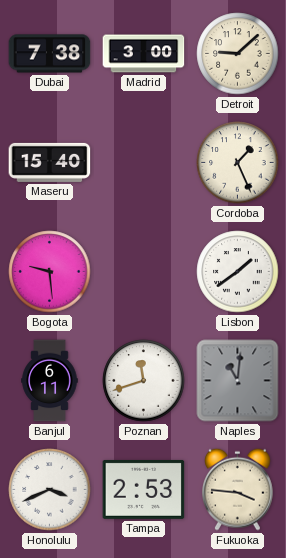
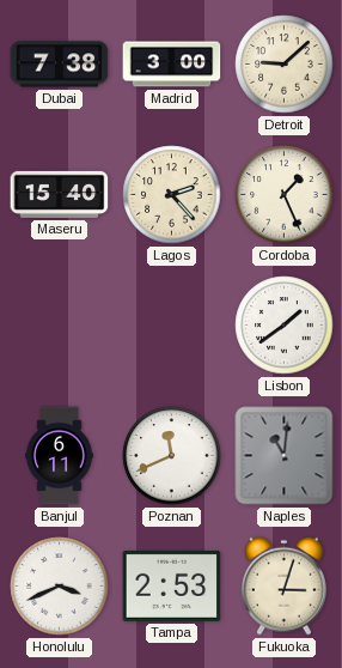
Lagos: none -> 2:23
Bogota: 9:29 -> none
Poznan: 11:42 -> 11:41
Fukuoka: 3:46 -> 3:03
